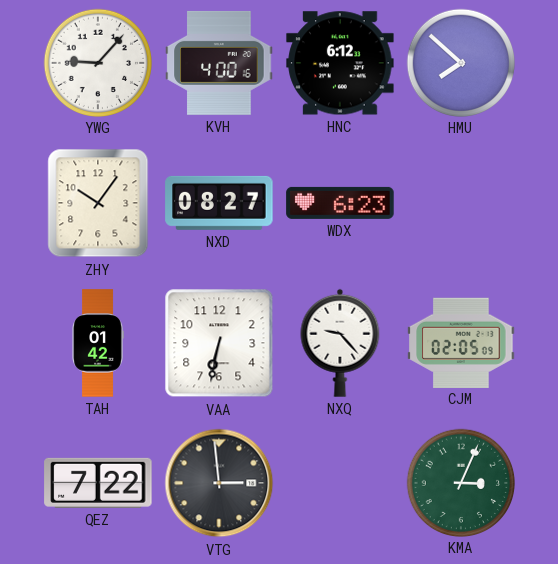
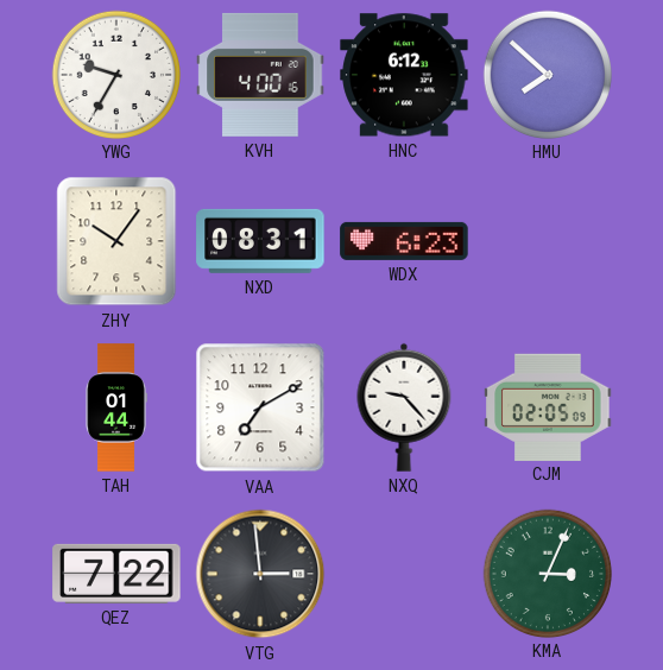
YWG: 9:07 -> 9:35
NXD: 08:27 -> 08:31
TAH: 01:42 -> 01:44
VAA: 6:32 -> 7:10
